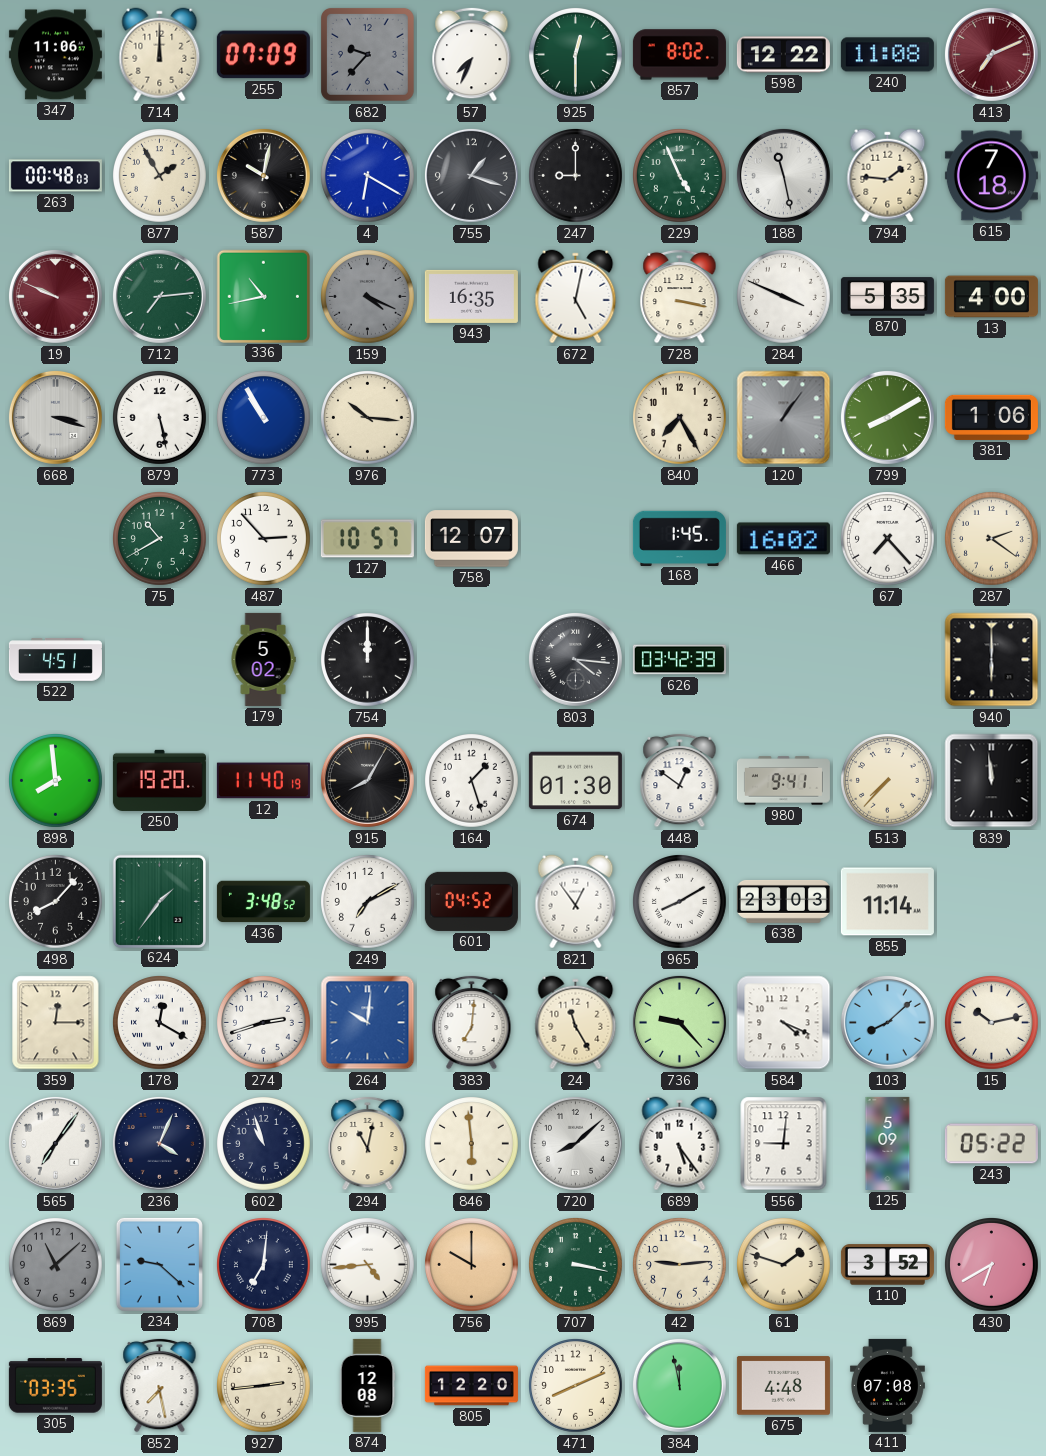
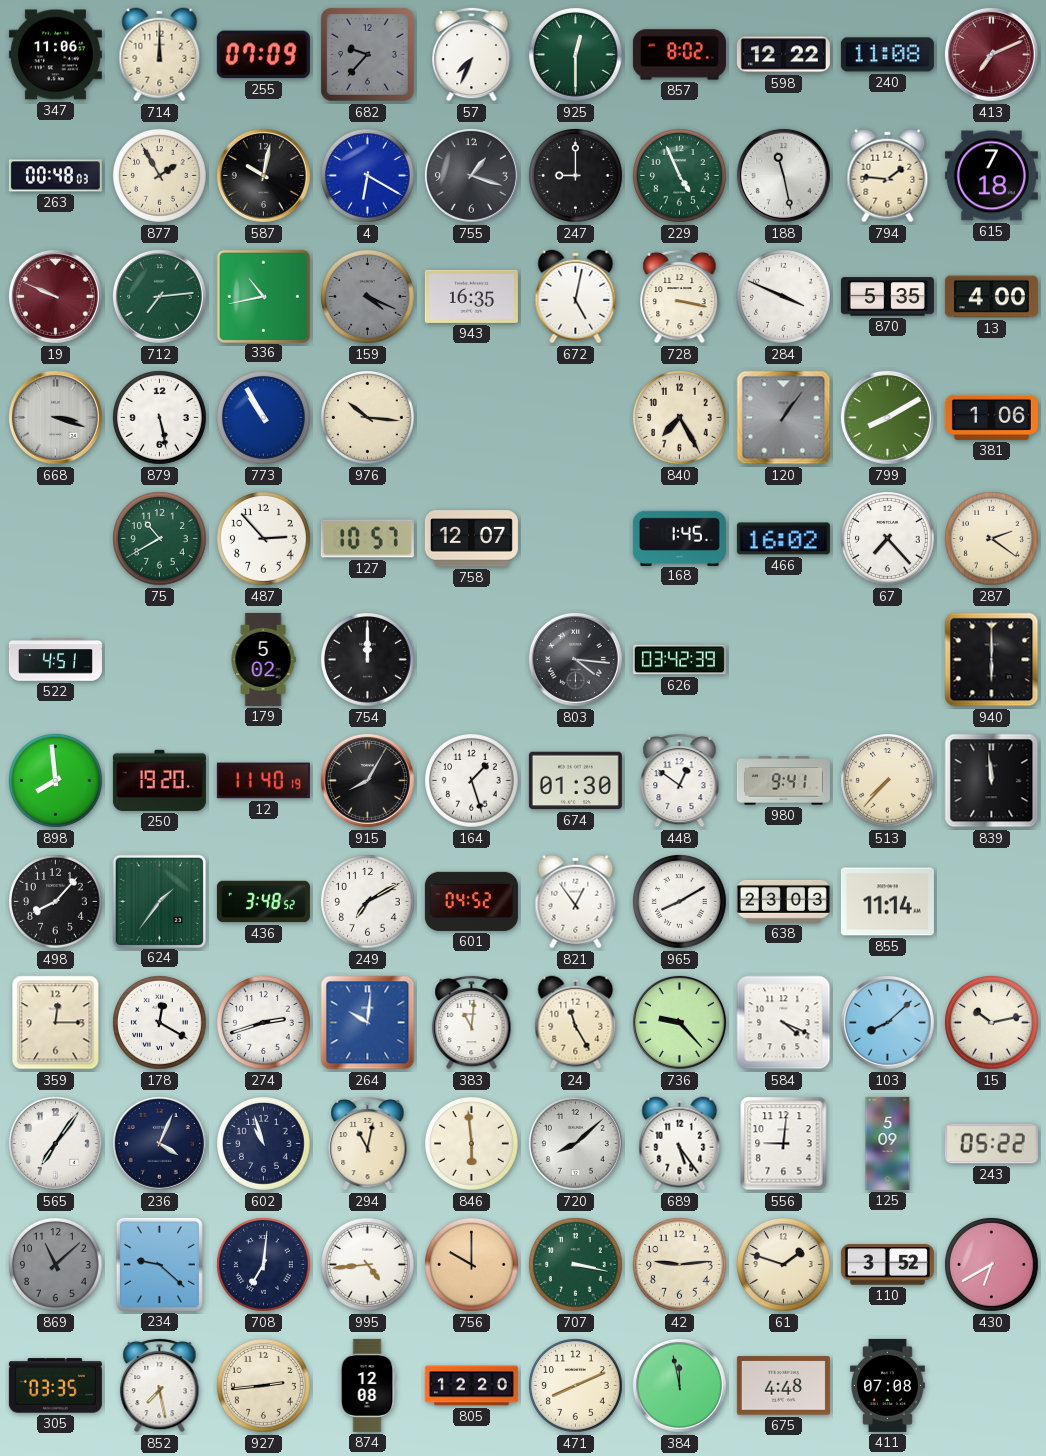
383: 7:01 -> 11:01
